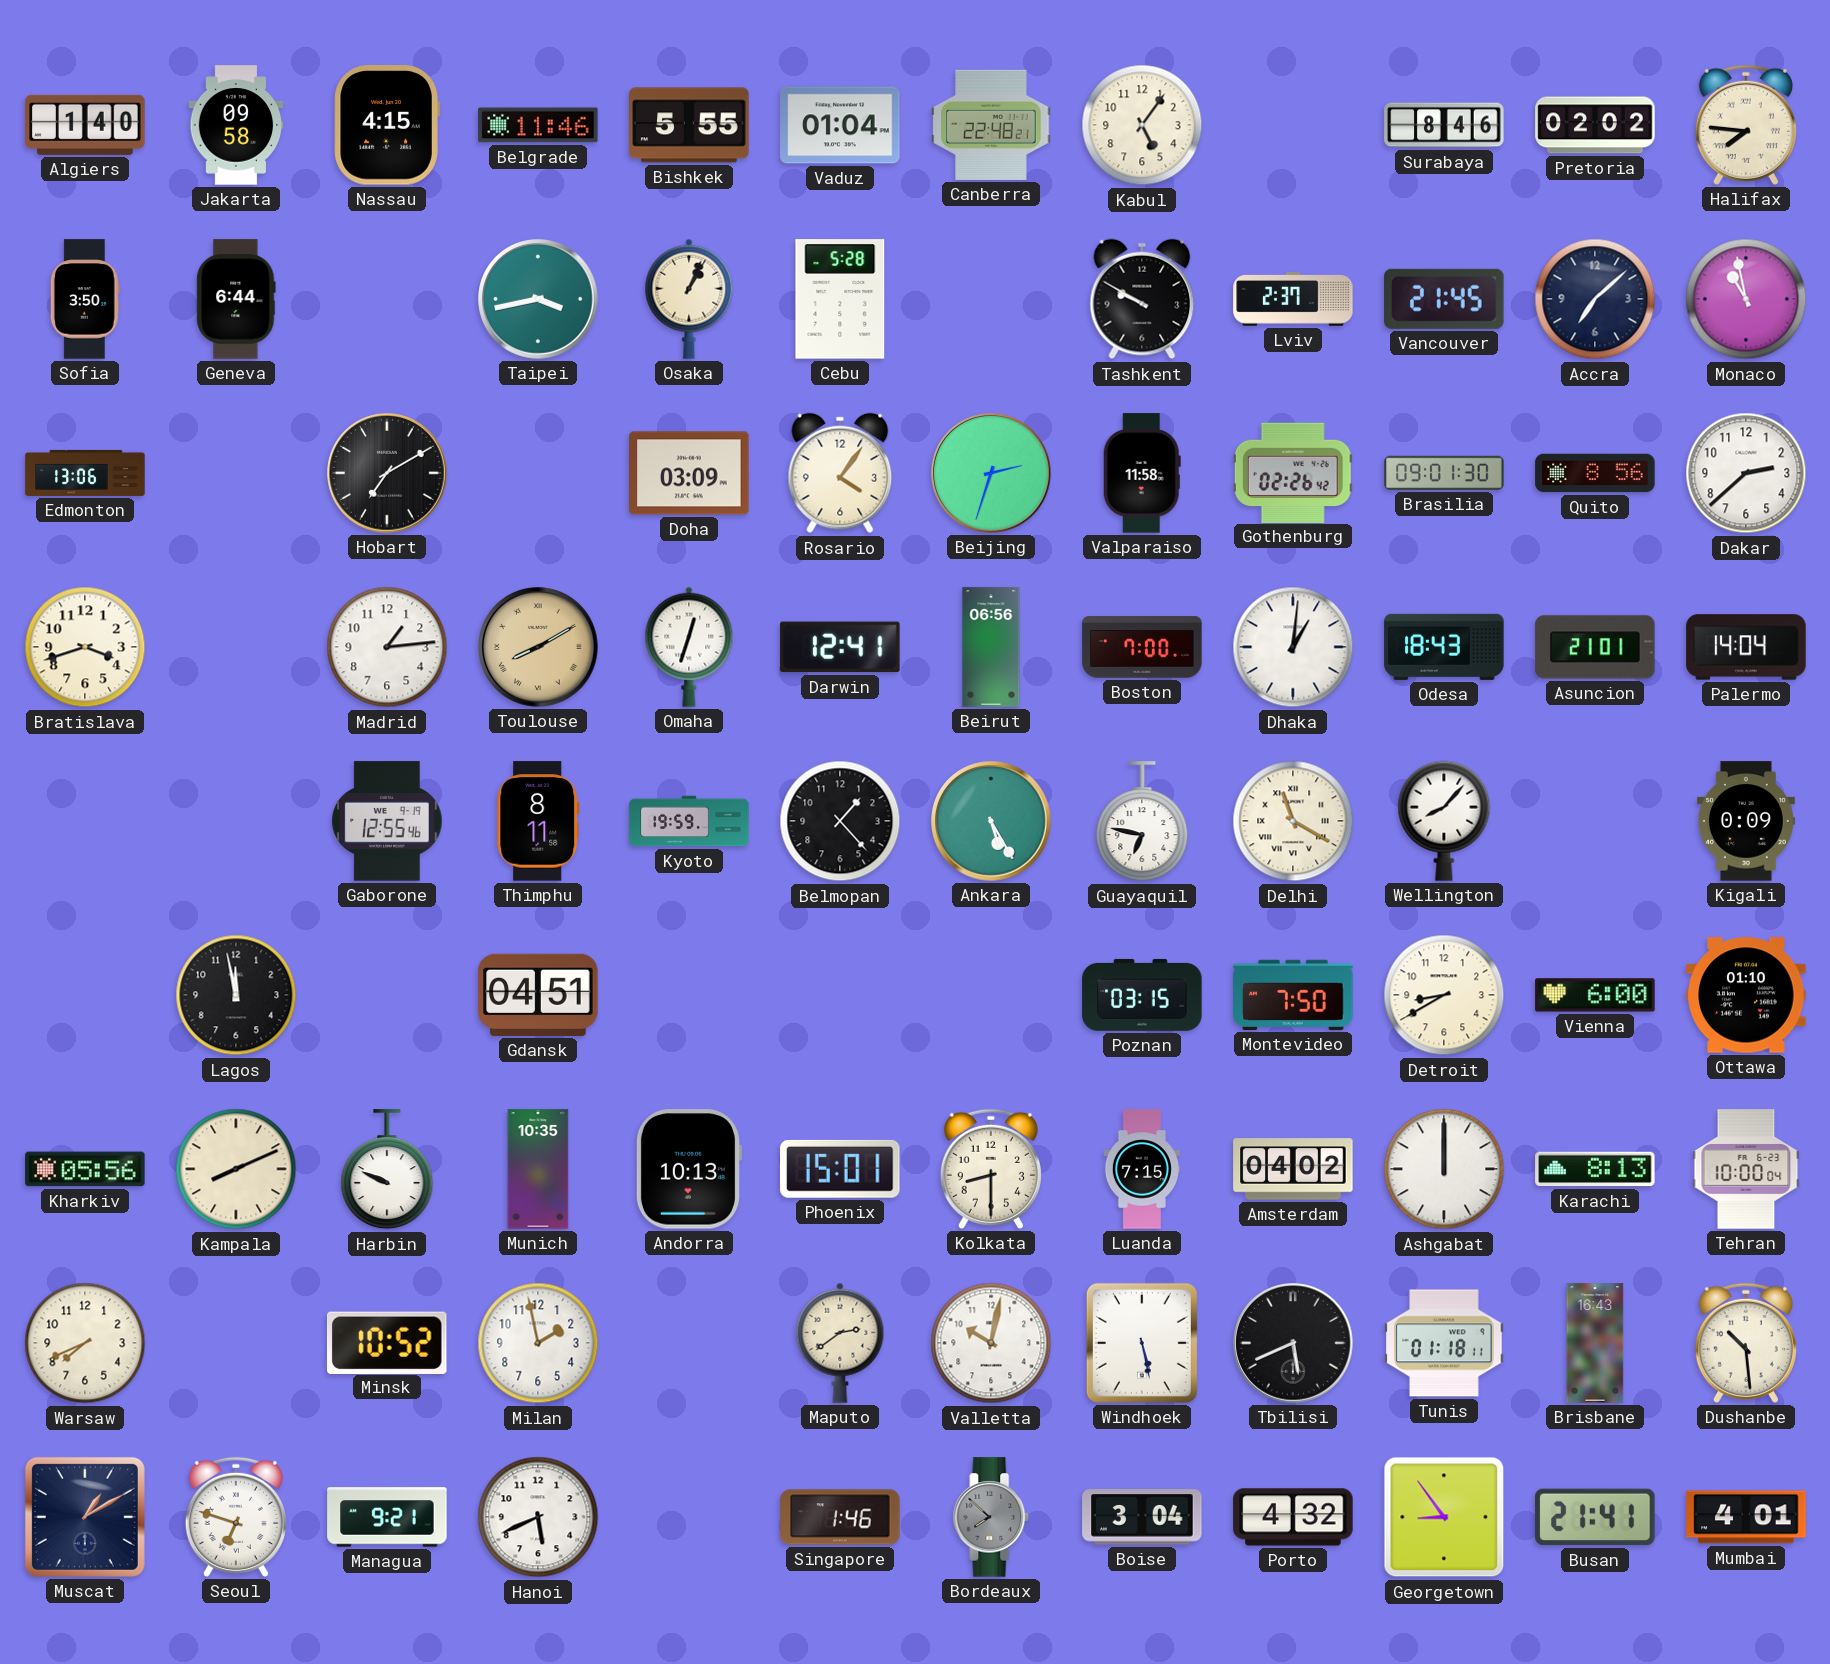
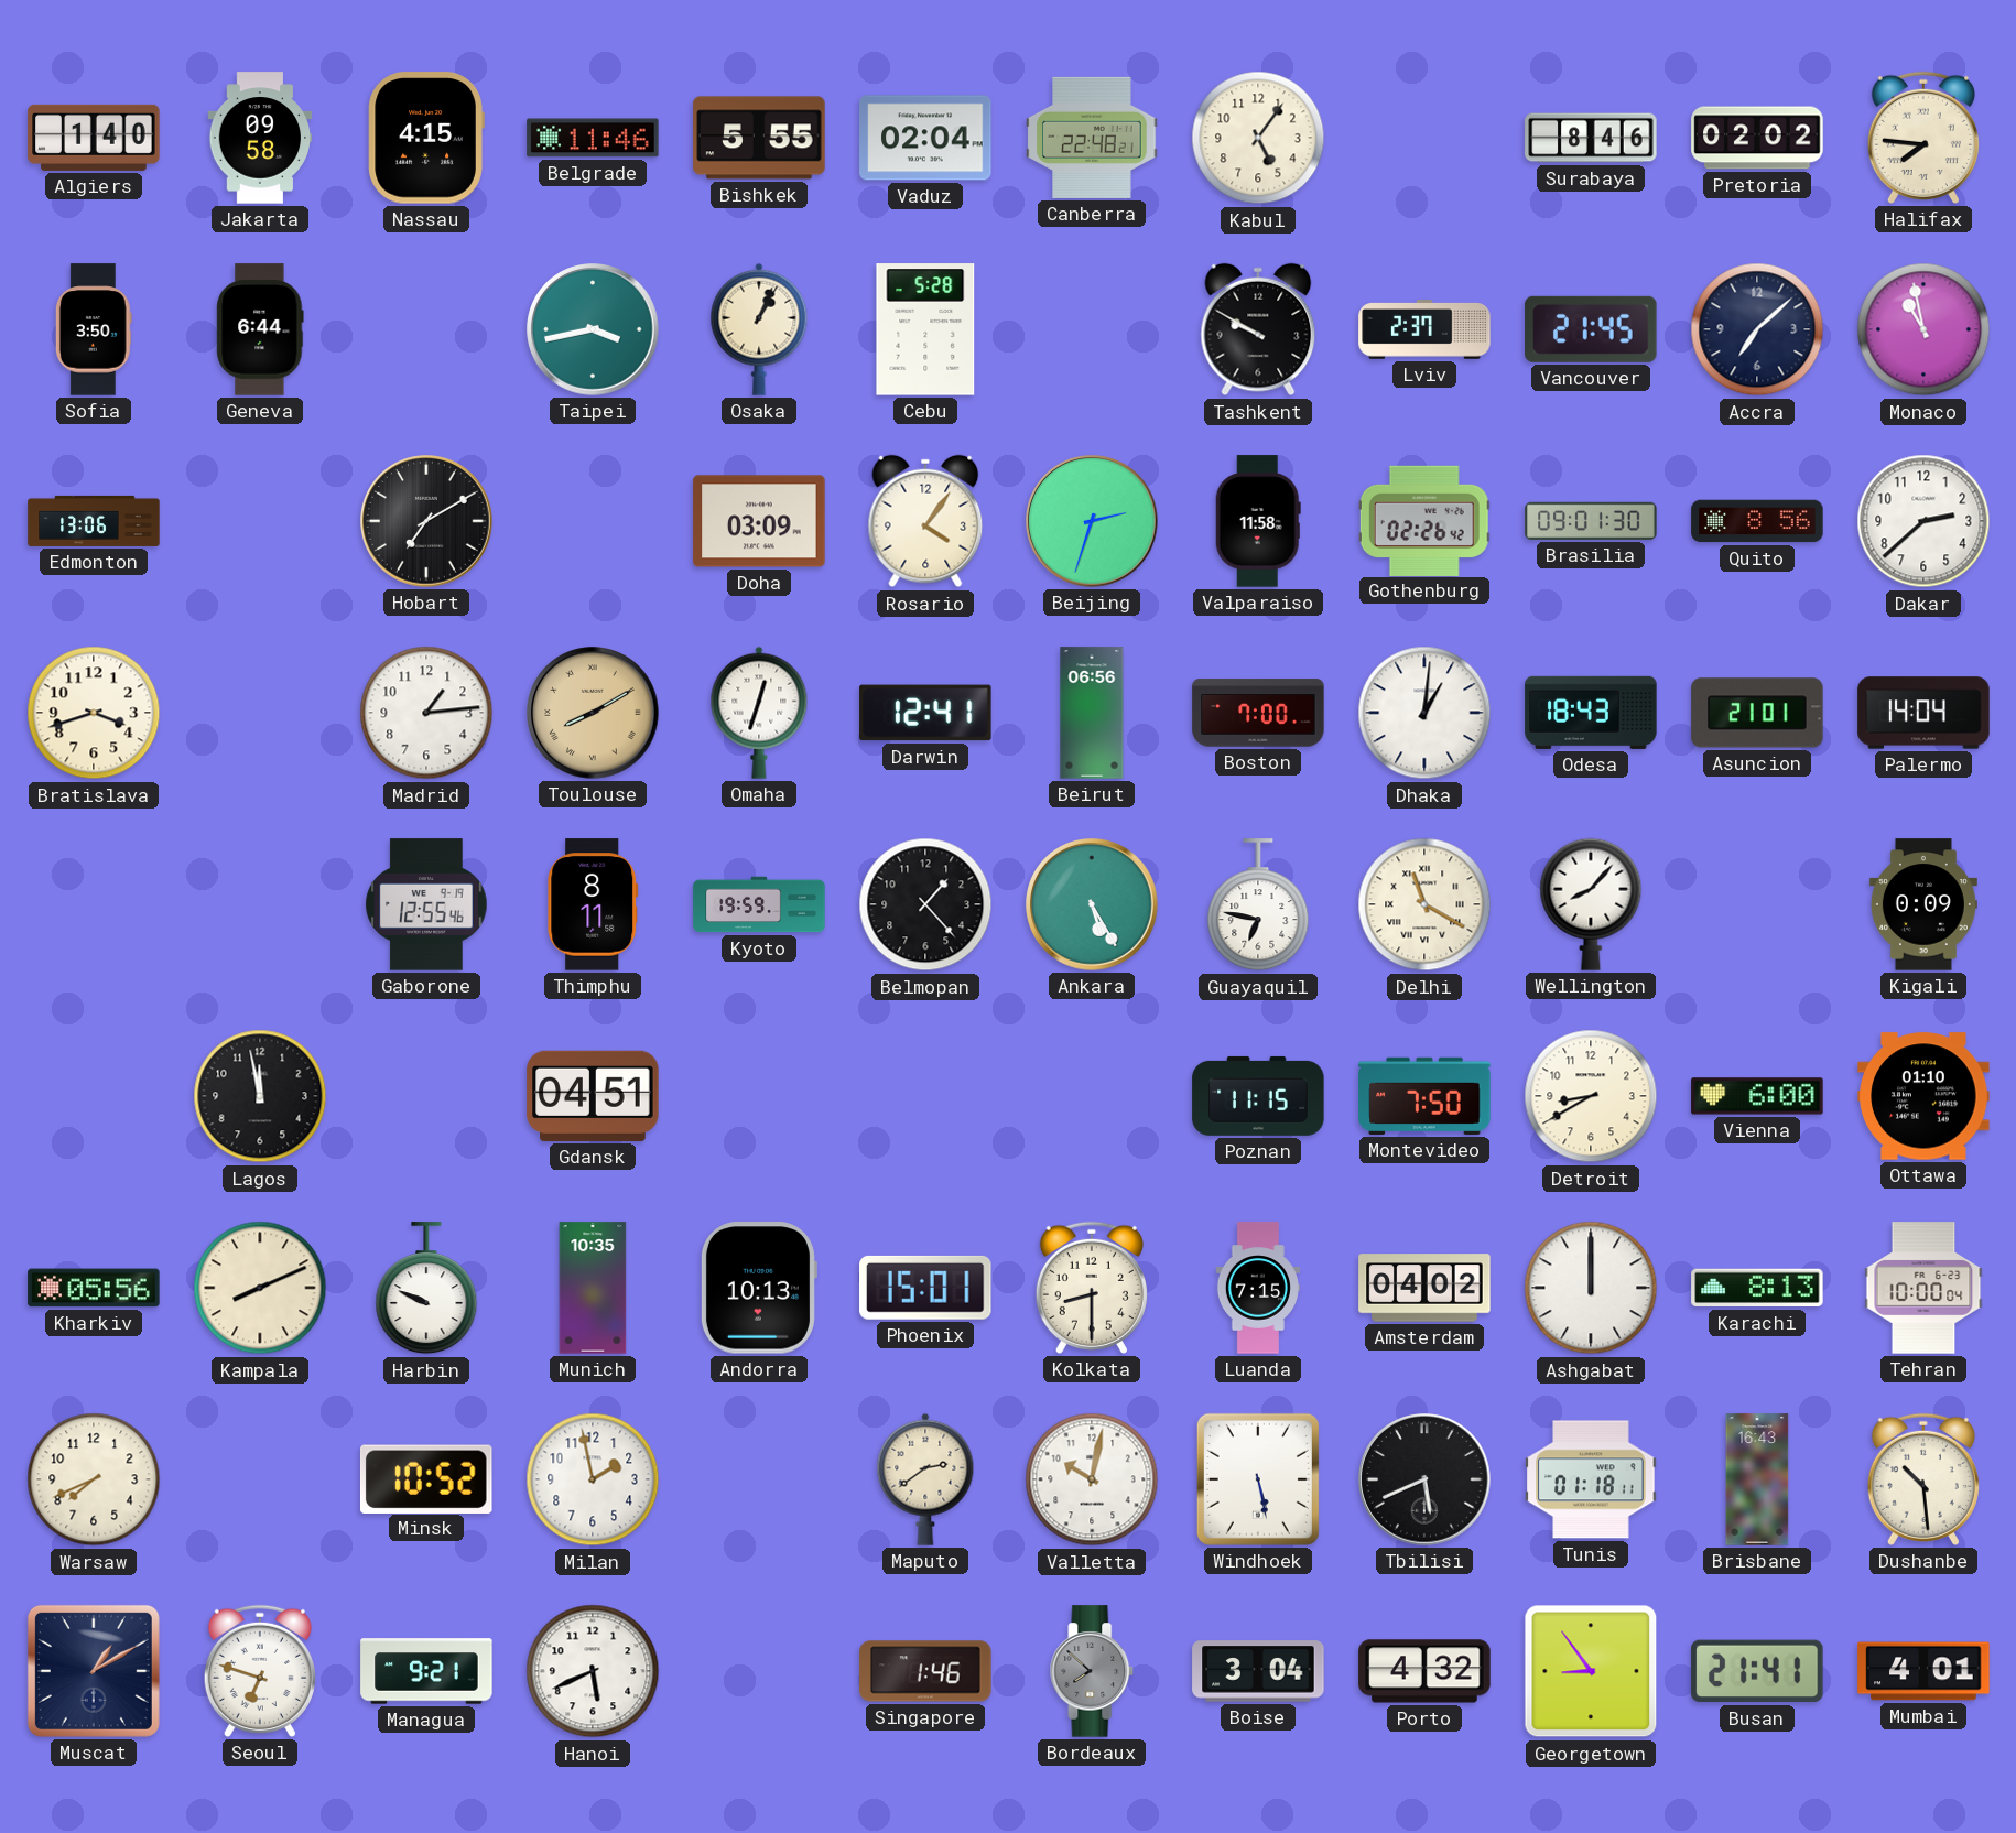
Vaduz: 01:04 -> 02:04
Poznan: 03:15 -> 11:15
